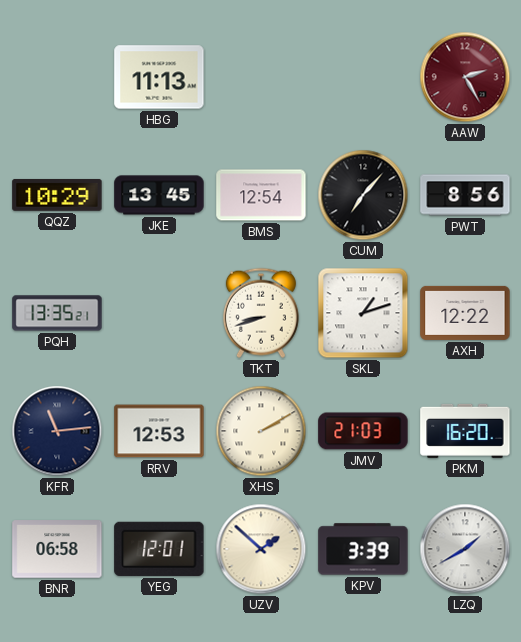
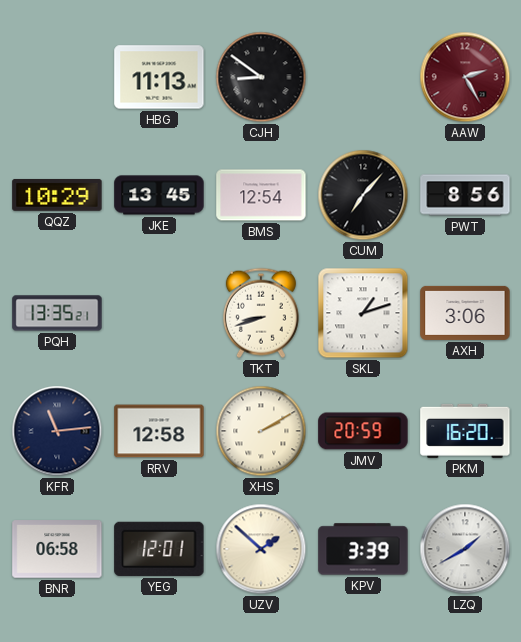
CJH: none -> 8:51
AXH: 12:22 -> 3:06
RRV: 12:53 -> 12:58
JMV: 21:03 -> 20:59
